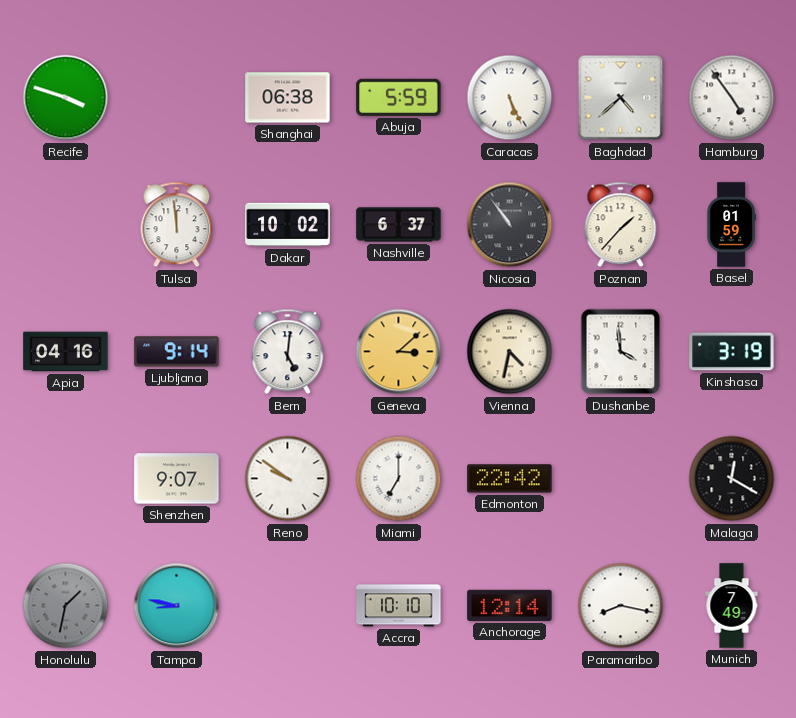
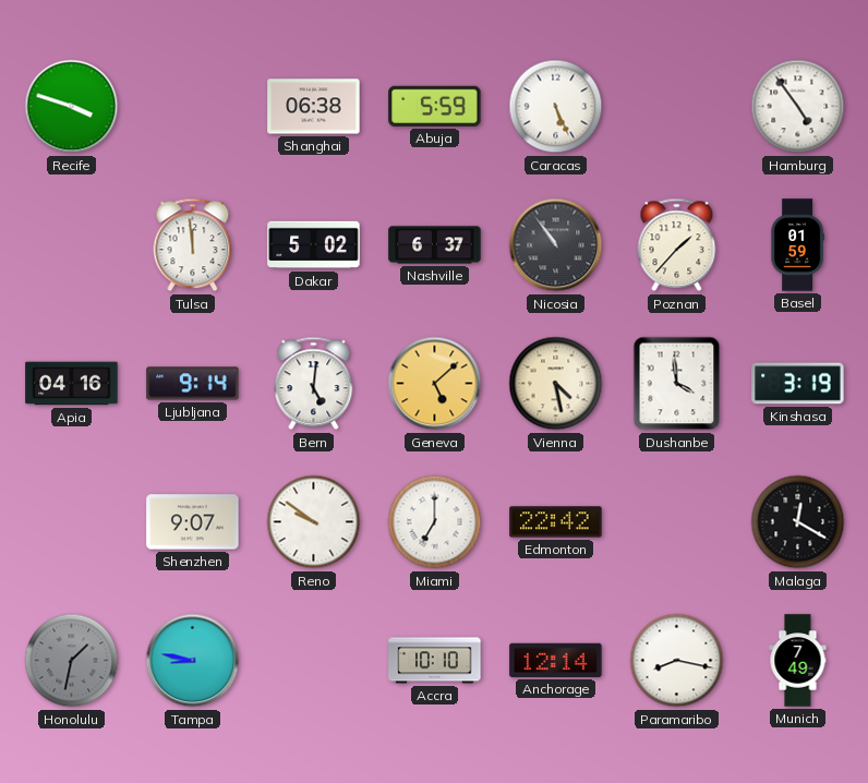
Baghdad: 4:38 -> none
Dakar: 10:02 -> 5:02
Geneva: 3:08 -> 5:08
Vienna: 4:32 -> 4:28
